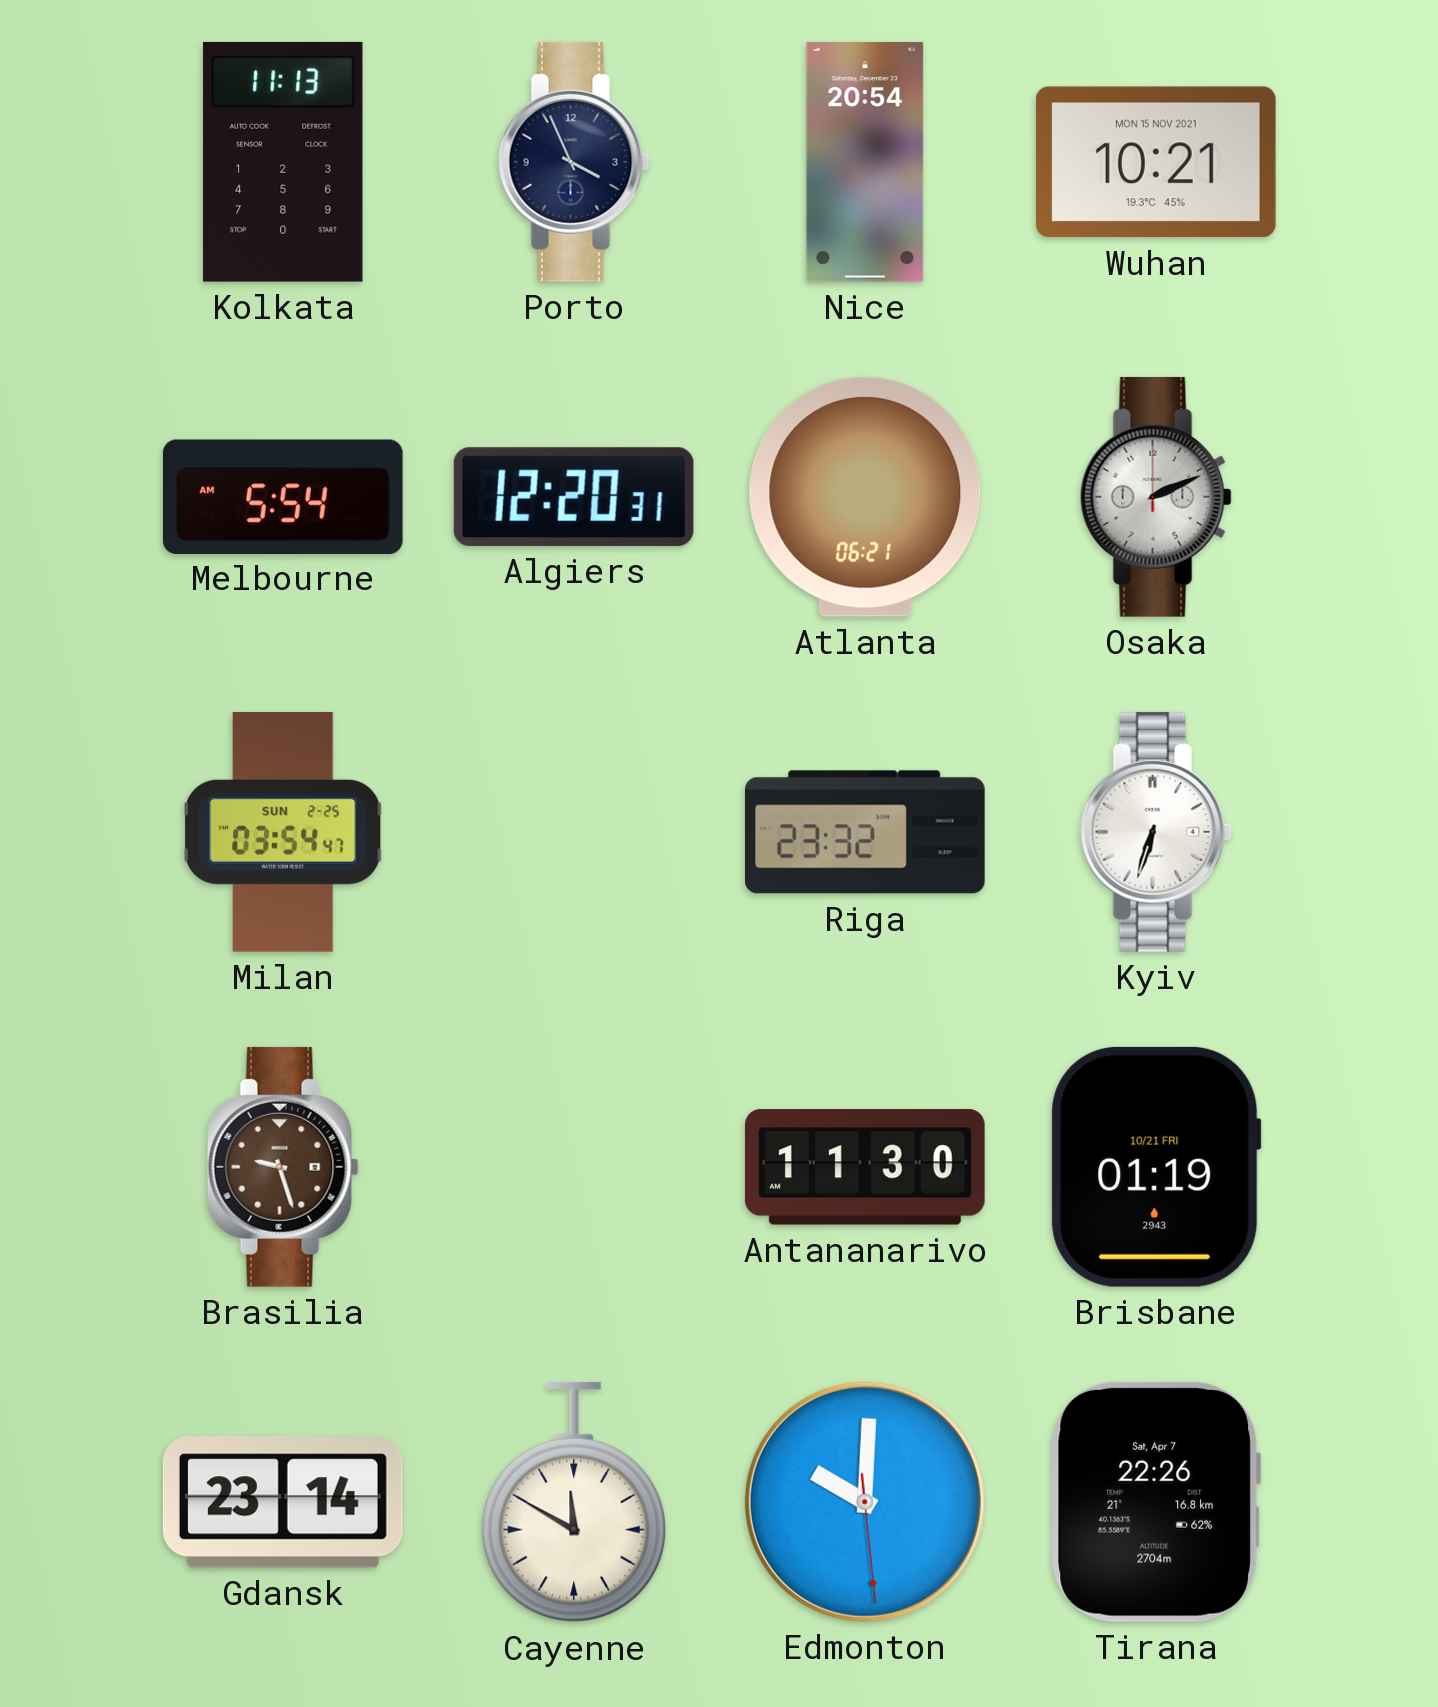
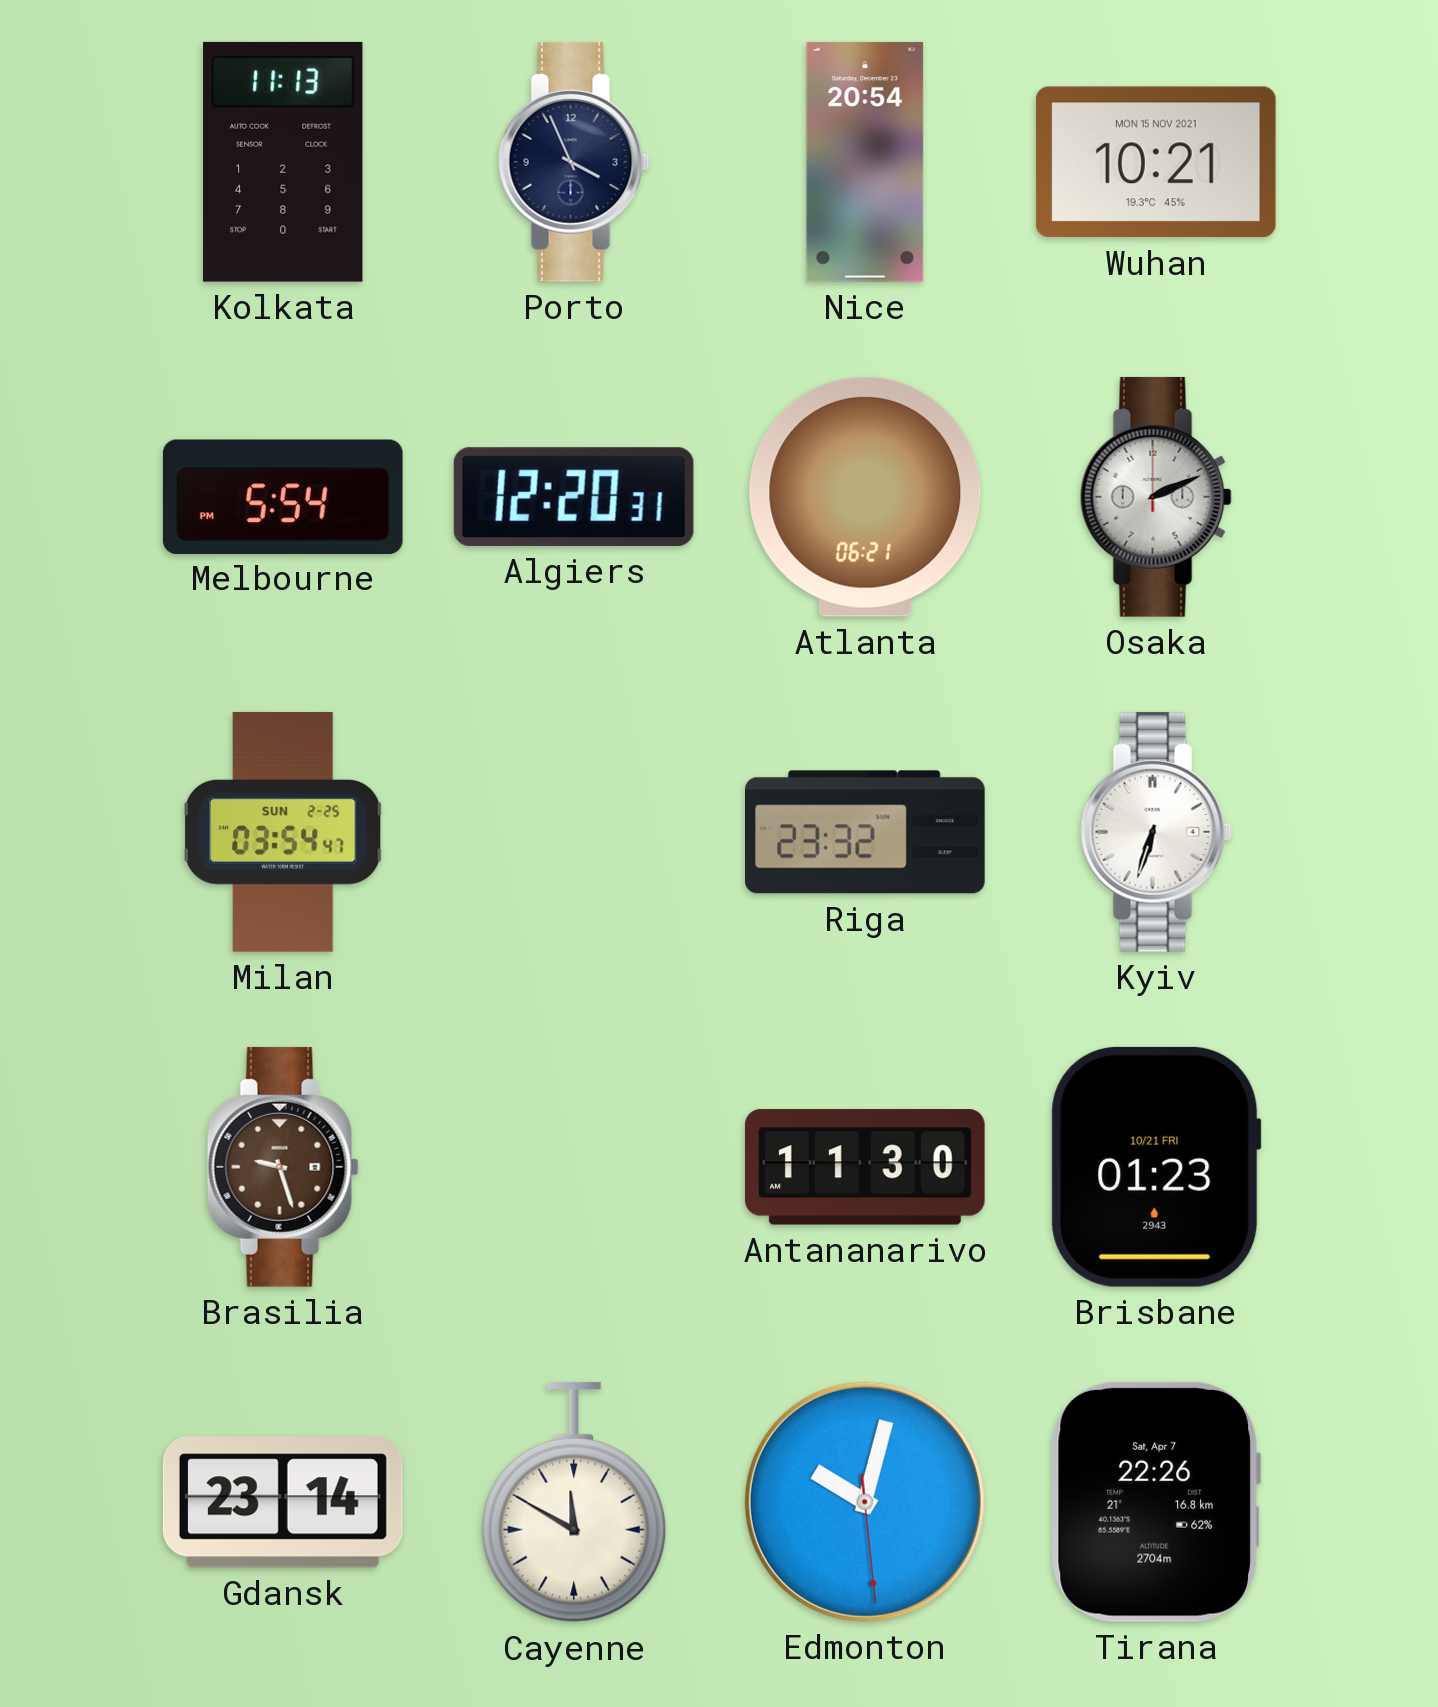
Melbourne: 5:54 AM -> 5:54 PM
Brisbane: 01:19 -> 01:23
Edmonton: 10:00 -> 10:02
